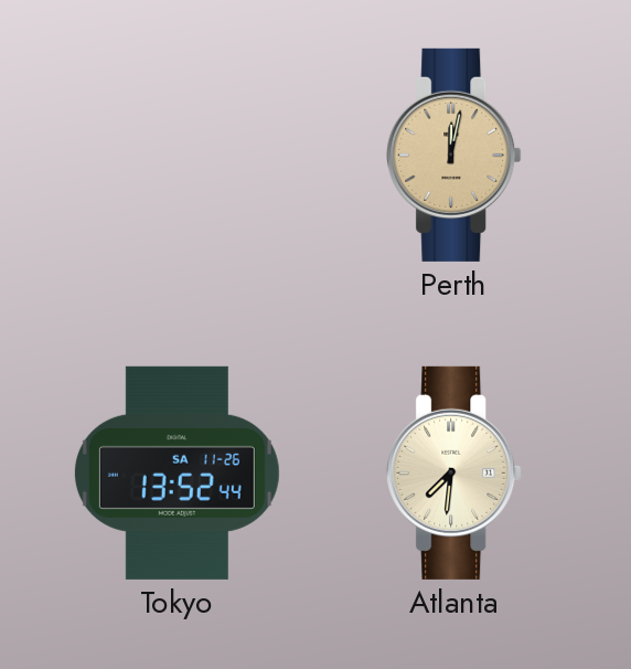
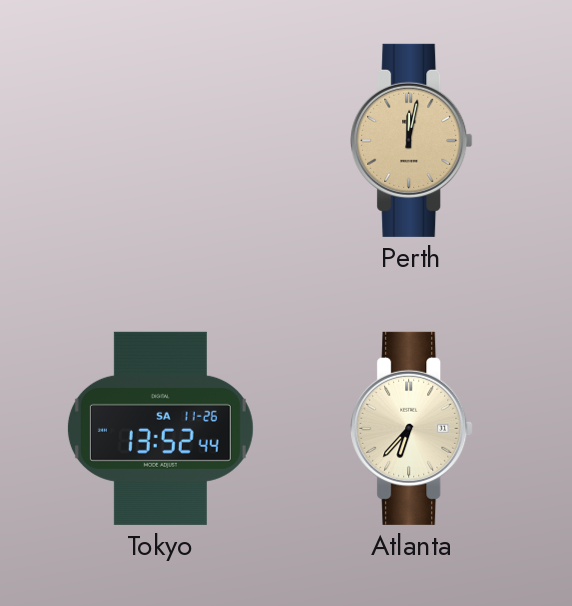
Atlanta: 7:31 -> 6:37
